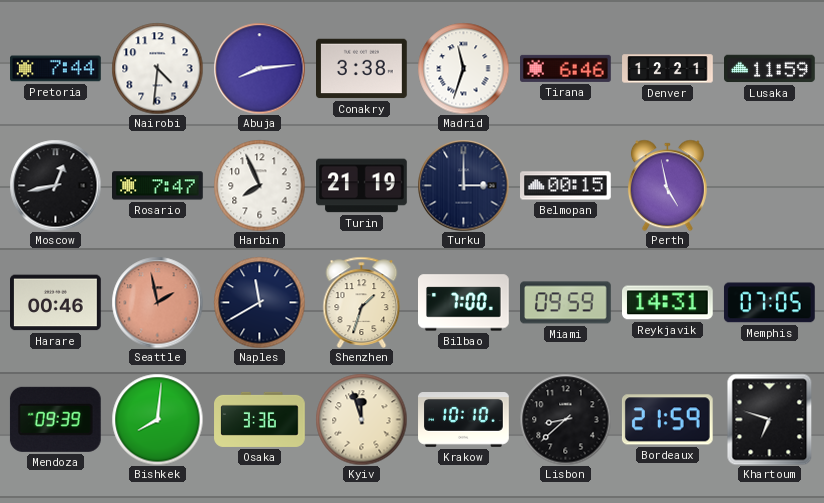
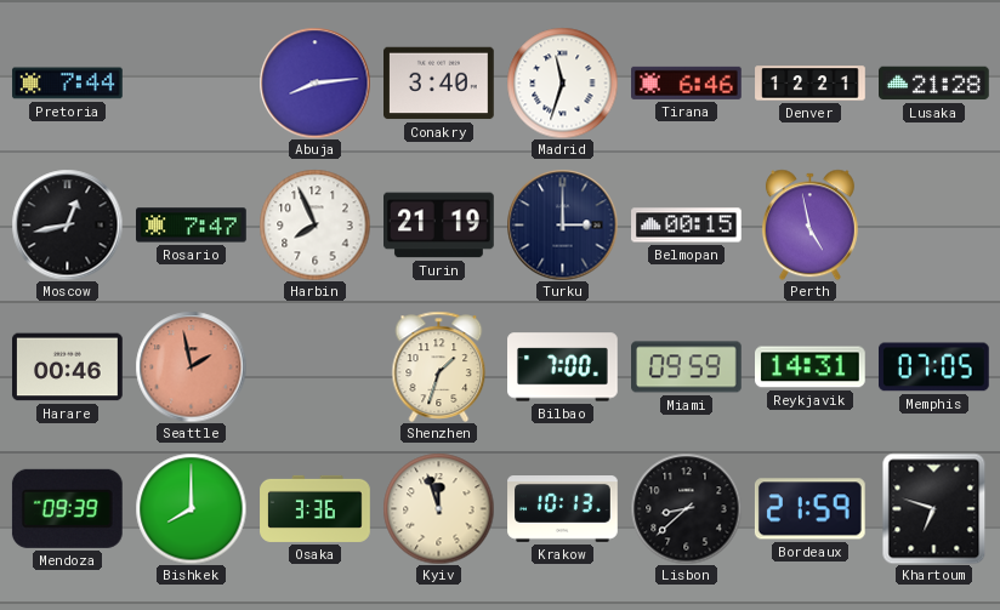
Nairobi: 4:31 -> none
Conakry: 3:38 -> 3:40
Lusaka: 11:59 -> 21:28
Naples: 11:40 -> none
Bishkek: 8:01 -> 8:00
Krakow: 10:10 -> 10:13
